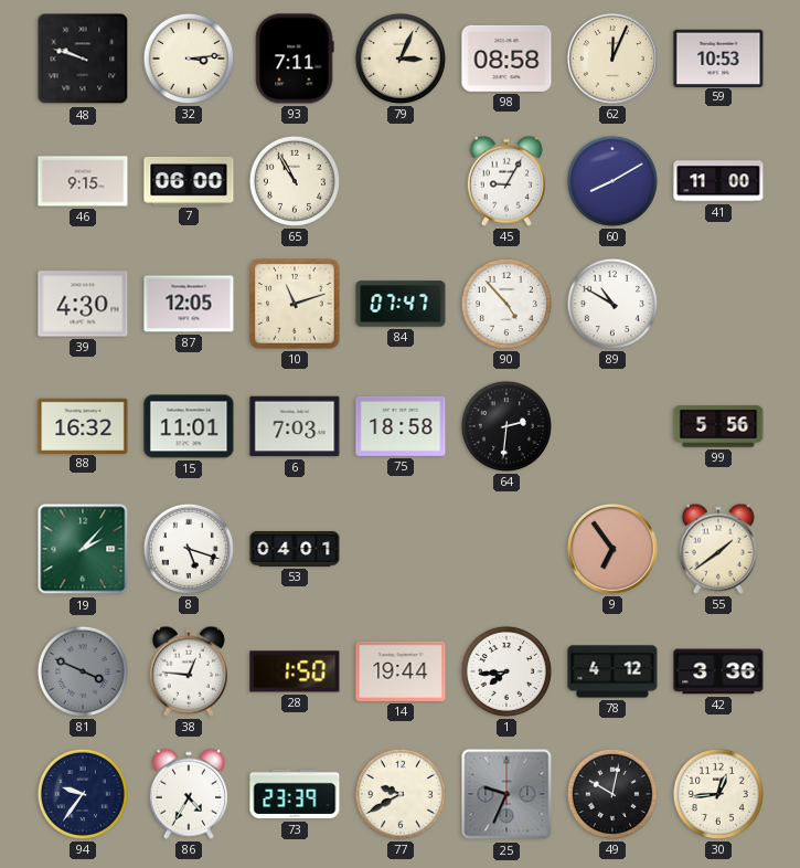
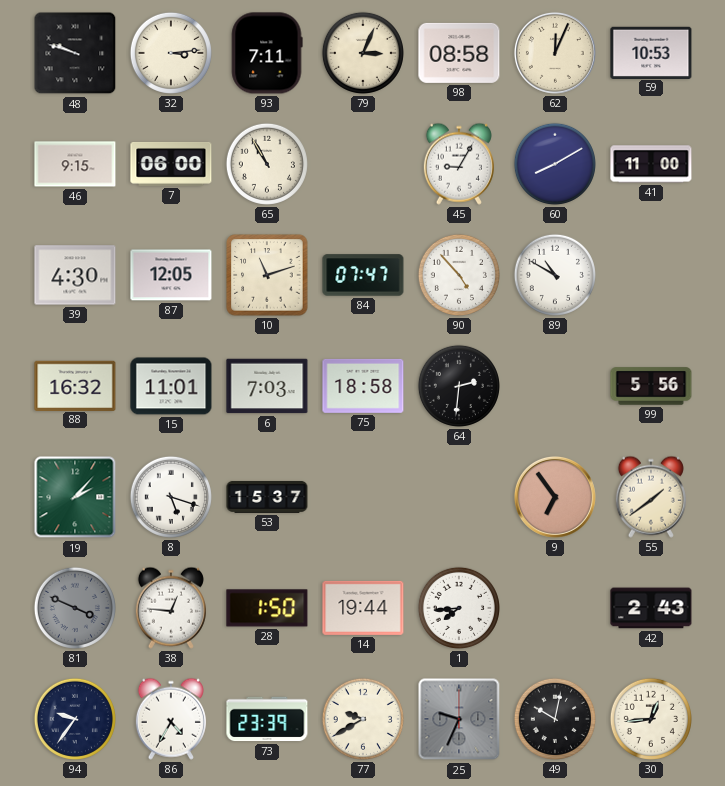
53: 04:01 -> 15:37
78: 4:12 -> none
42: 3:36 -> 2:43
